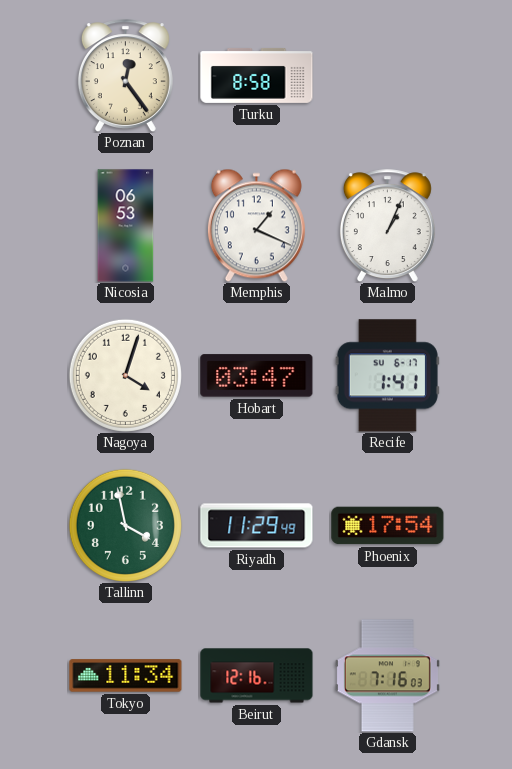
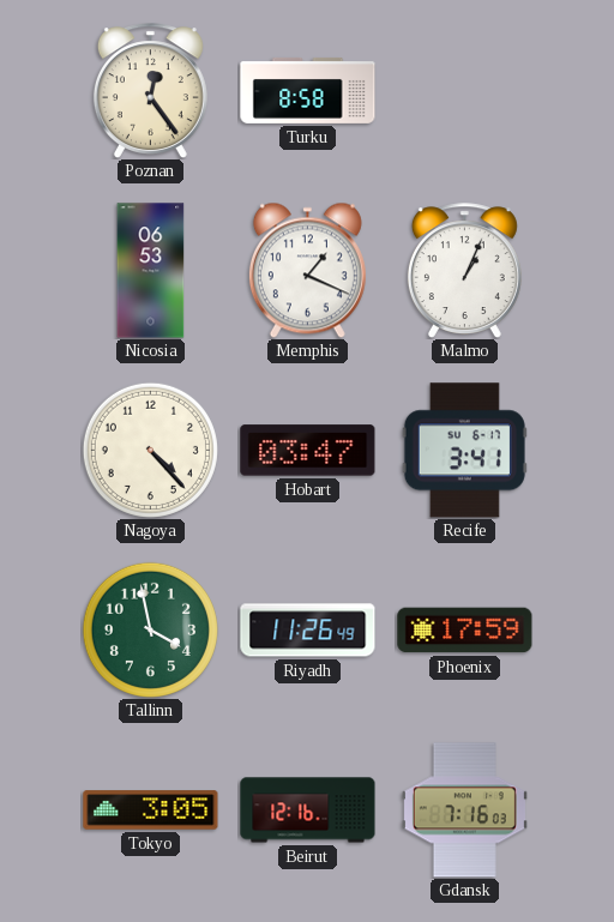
Nagoya: 4:03 -> 4:23
Recife: 1:41 -> 3:41
Riyadh: 11:29 -> 11:26
Phoenix: 17:54 -> 17:59
Tokyo: 11:34 -> 3:05
